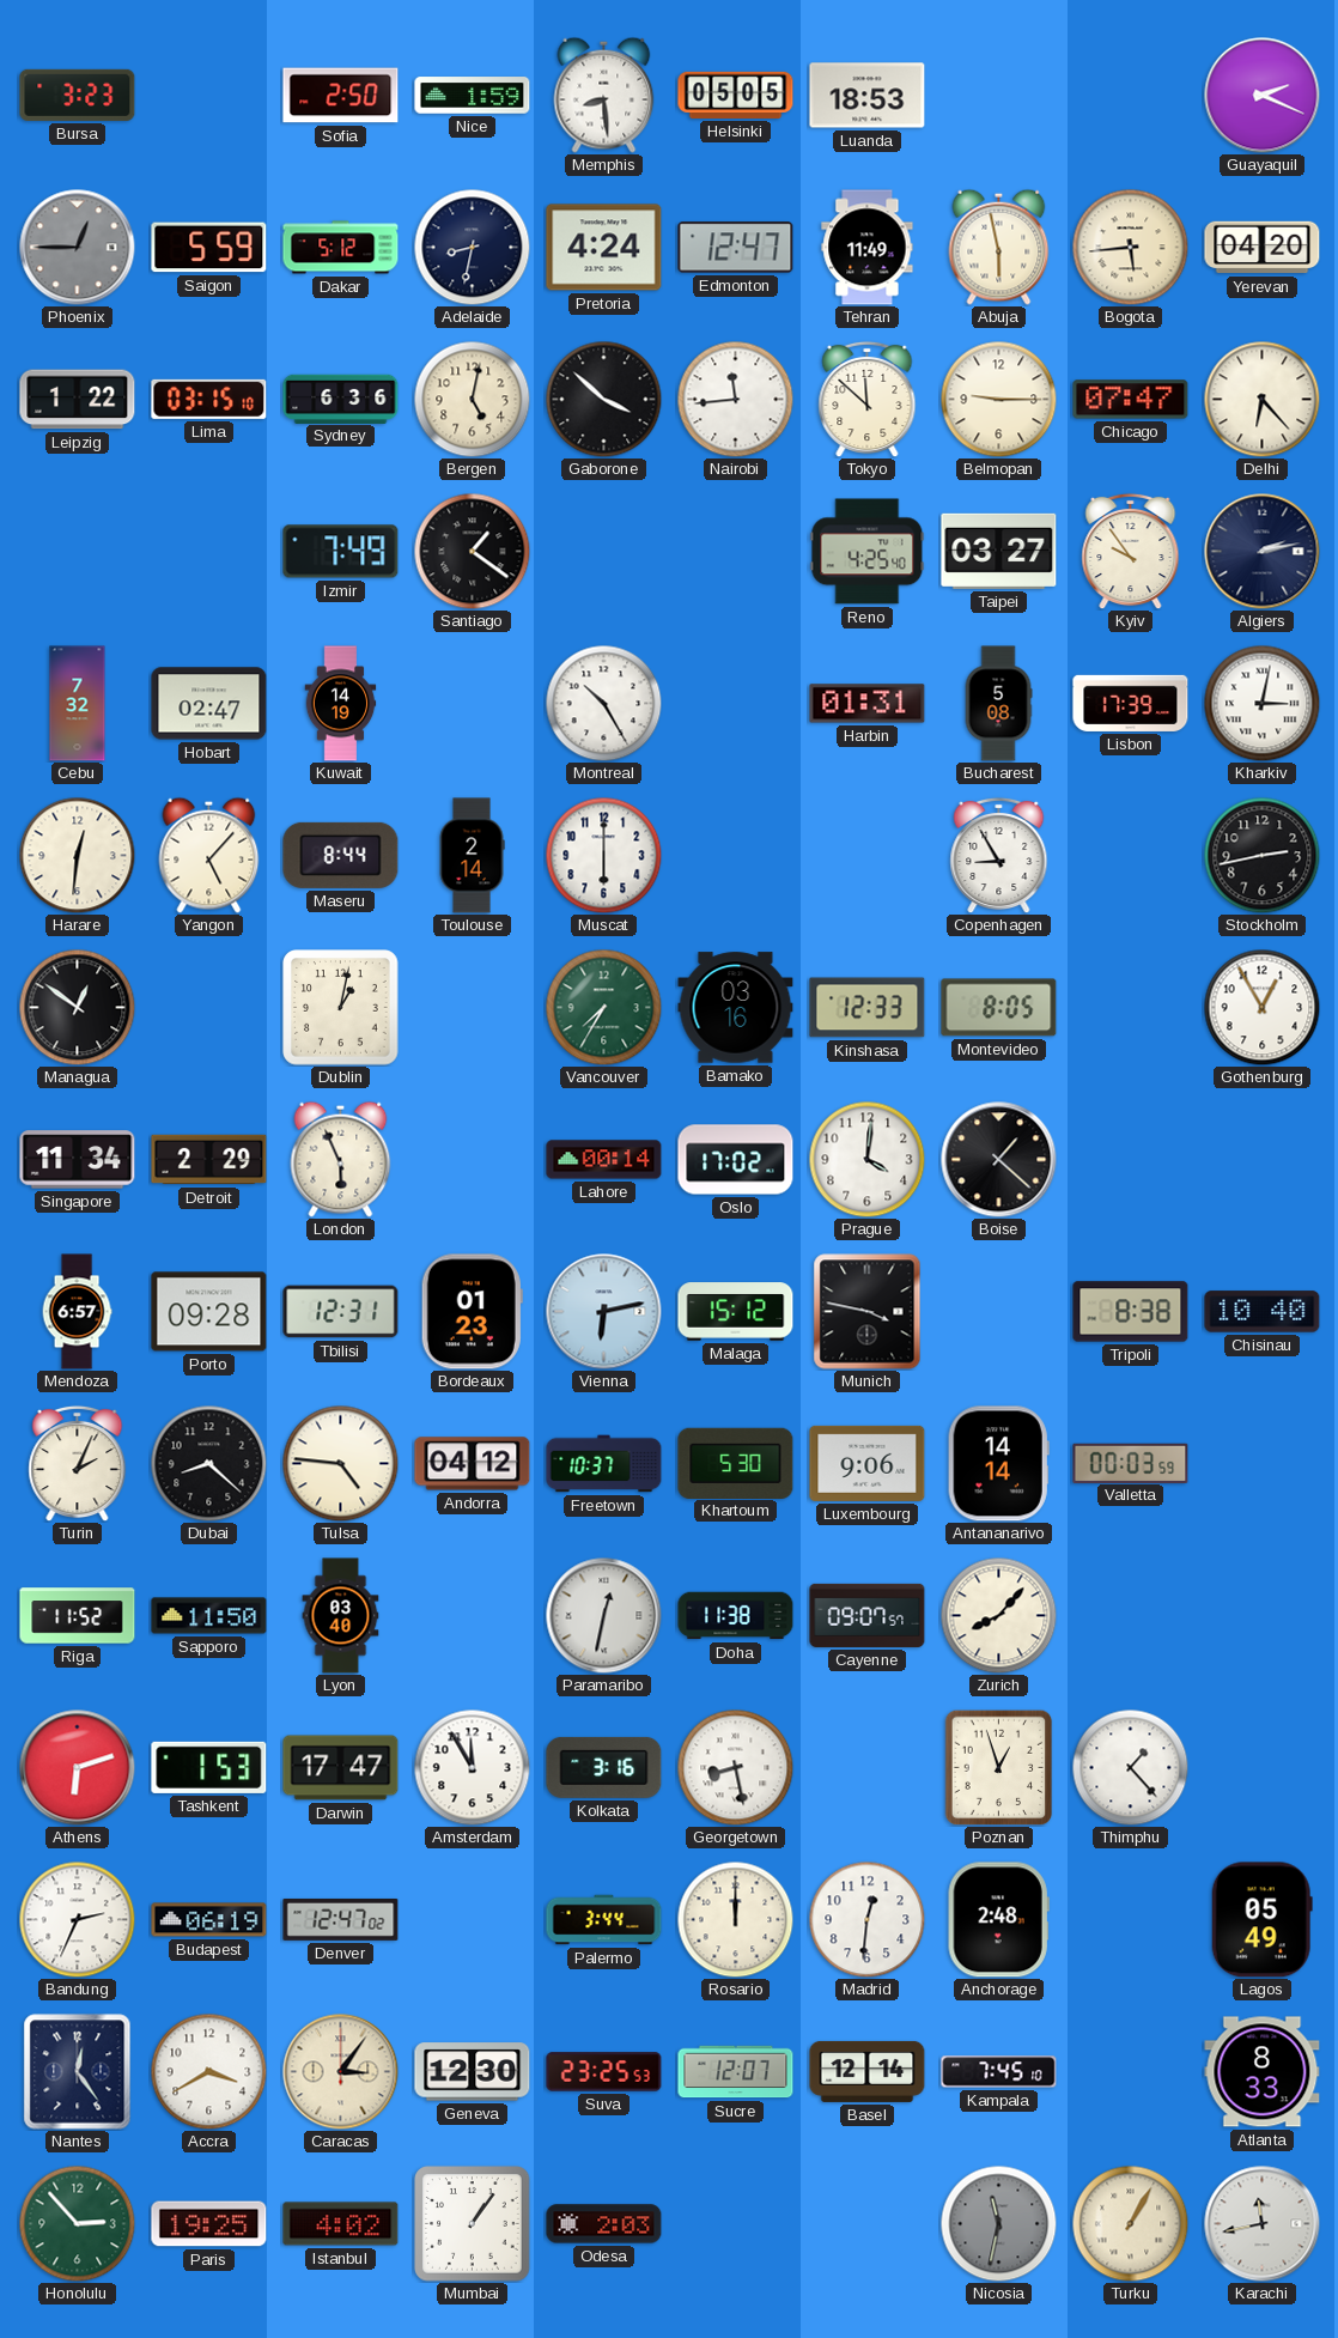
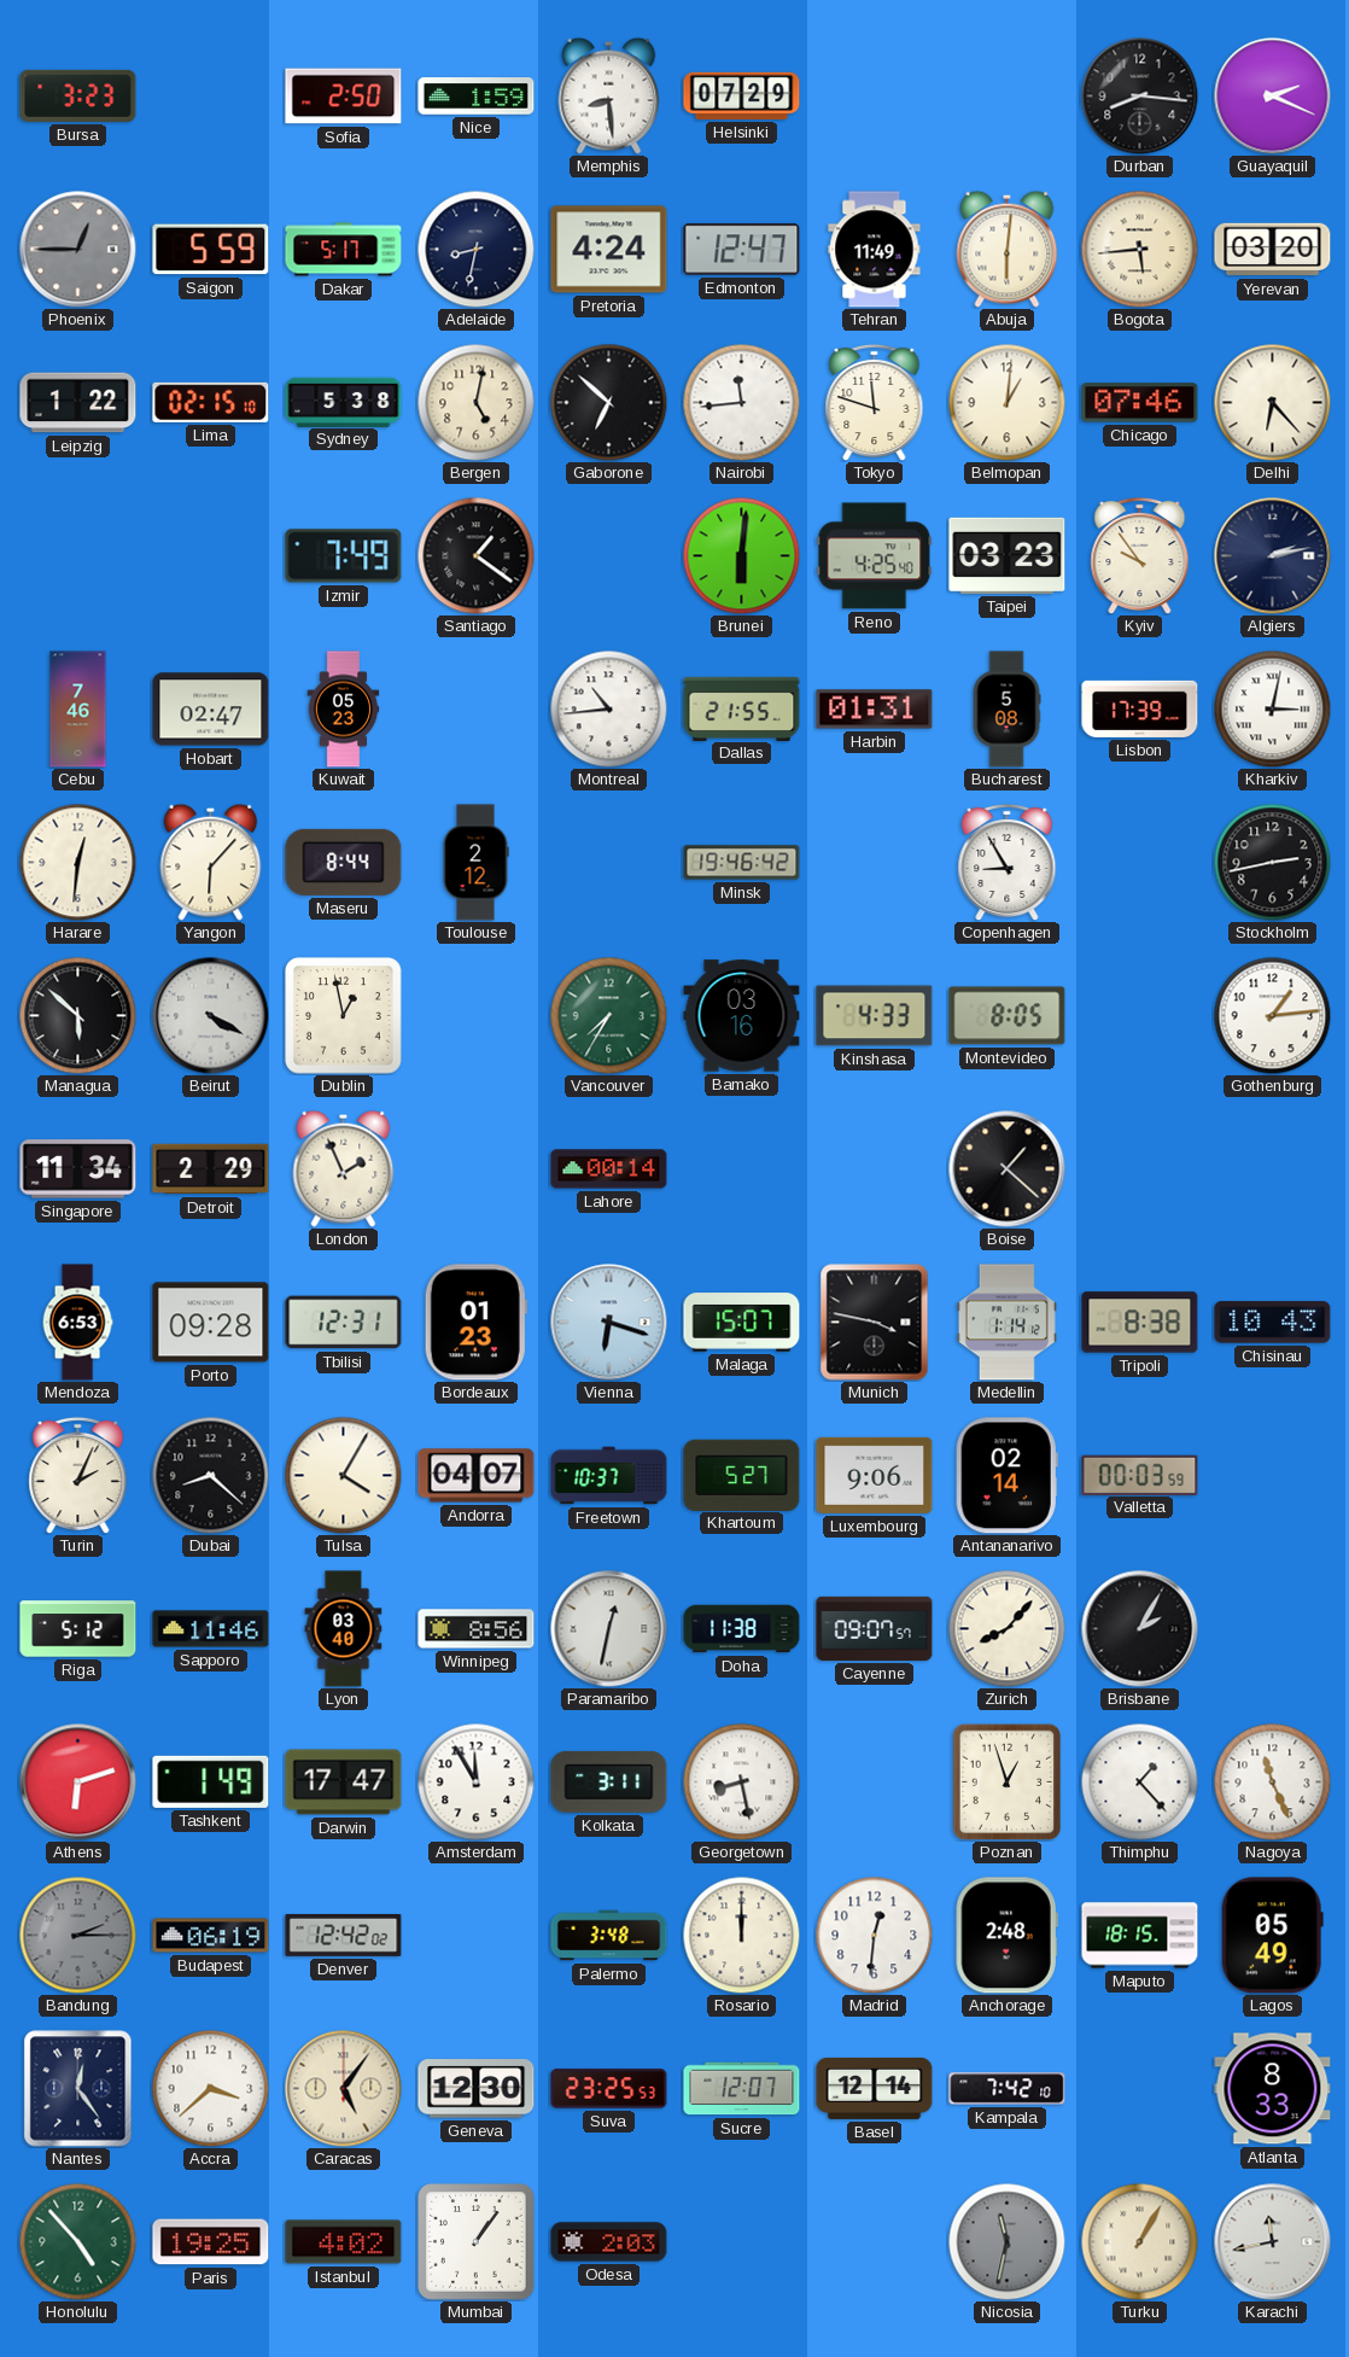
Helsinki: 05:05 -> 07:29
Luanda: 18:53 -> none
Durban: none -> 8:16
Dakar: 5:12 -> 5:17
Abuja: 5:58 -> 6:01
Yerevan: 04:20 -> 03:20
Lima: 03:15 -> 02:15
Sydney: 6:36 -> 5:38
Gaborone: 3:52 -> 6:52
Tokyo: 11:52 -> 11:48
Belmopan: 9:15 -> 1:01
Chicago: 07:47 -> 07:46
Brunei: none -> 6:01
Taipei: 03:27 -> 03:23
Cebu: 7:32 -> 7:46
Kuwait: 14:19 -> 05:23
Montreal: 10:25 -> 10:44
Dallas: none -> 21:55
Yangon: 5:07 -> 6:07
Toulouse: 2:14 -> 2:12
Muscat: 6:00 -> none
Minsk: none -> 19:46
Managua: 12:51 -> 5:52
Beirut: none -> 4:20
Dublin: 1:02 -> 12:58
Kinshasa: 12:33 -> 4:33
Gothenburg: 12:55 -> 1:14
London: 5:56 -> 1:56
Oslo: 17:02 -> none
Prague: 4:01 -> none
Mendoza: 6:57 -> 6:53
Vienna: 6:13 -> 6:18
Malaga: 15:12 -> 15:07
Medellin: none -> 1:14
Chisinau: 10:40 -> 10:43
Tulsa: 4:46 -> 4:05
Andorra: 04:12 -> 04:07
Khartoum: 5:30 -> 5:27
Antananarivo: 14:14 -> 02:14
Riga: 11:52 -> 5:12
Sapporo: 11:50 -> 11:46
Winnipeg: none -> 8:56
Brisbane: none -> 2:05
Tashkent: 1:53 -> 1:49
Kolkata: 3:16 -> 3:11
Nagoya: none -> 11:26
Bandung: 2:34 -> 2:15
Bandung dial: white -> grey
Denver: 12:47 -> 12:42
Palermo: 3:44 -> 3:48
Maputo: none -> 18:15
Accra: 3:40 -> 3:38
Caracas: 3:06 -> 5:06
Kampala: 7:45 -> 7:42
Honolulu: 2:53 -> 4:53
